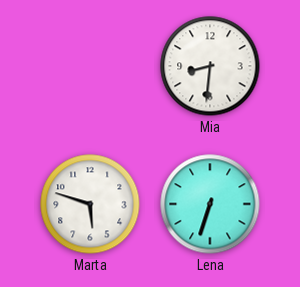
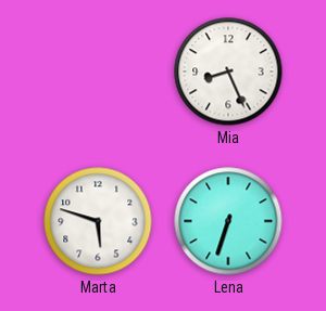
Mia: 8:31 -> 8:26
